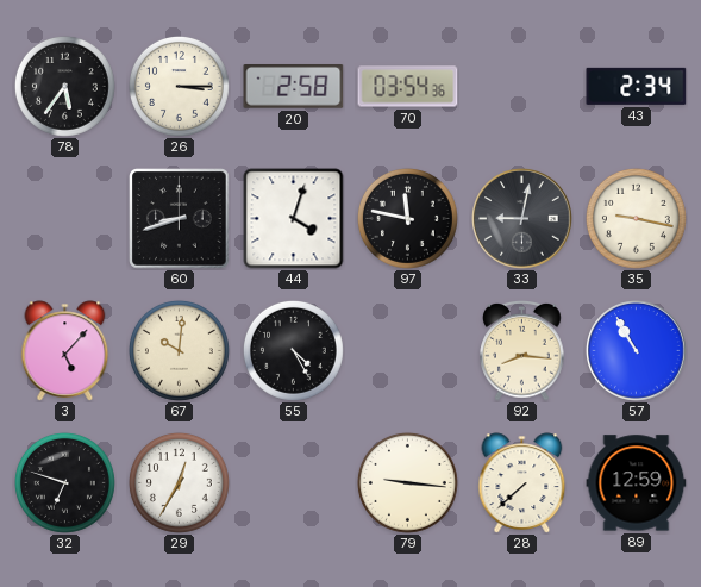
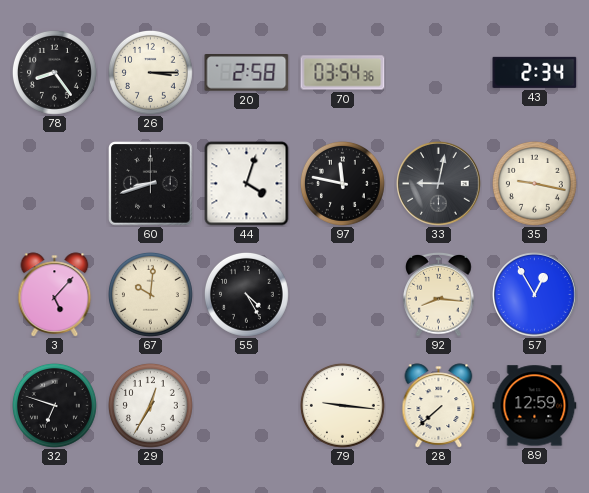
78: 5:36 -> 8:24
57: 10:55 -> 12:55
